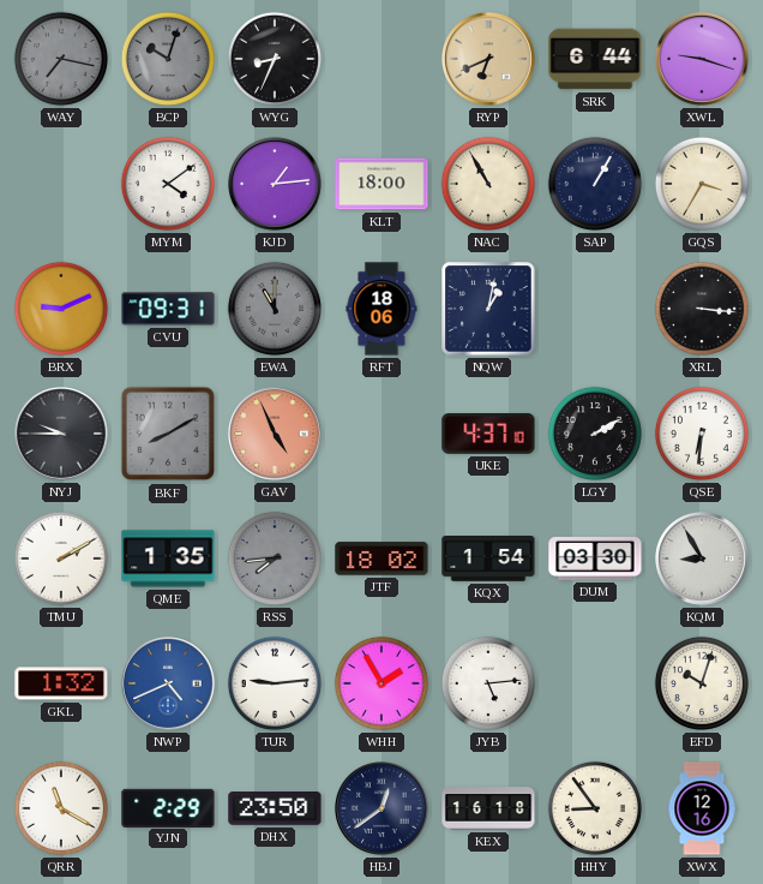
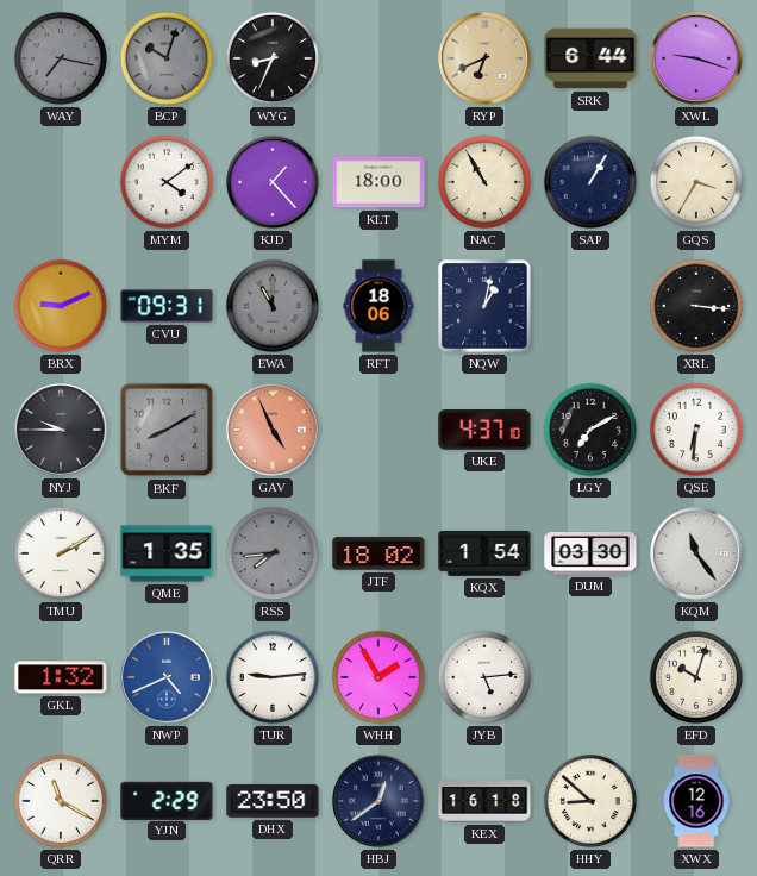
KJD: 1:14 -> 1:23
LGY: 2:10 -> 7:10
KQM: 8:55 -> 11:24
HHY: 8:54 -> 8:52
